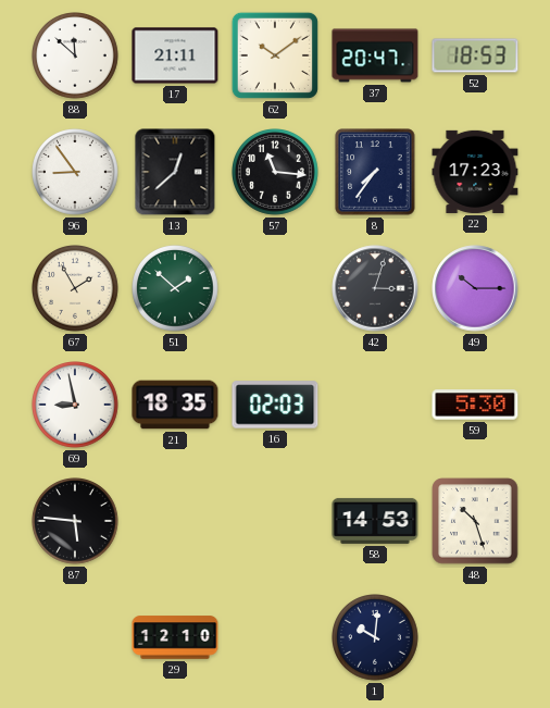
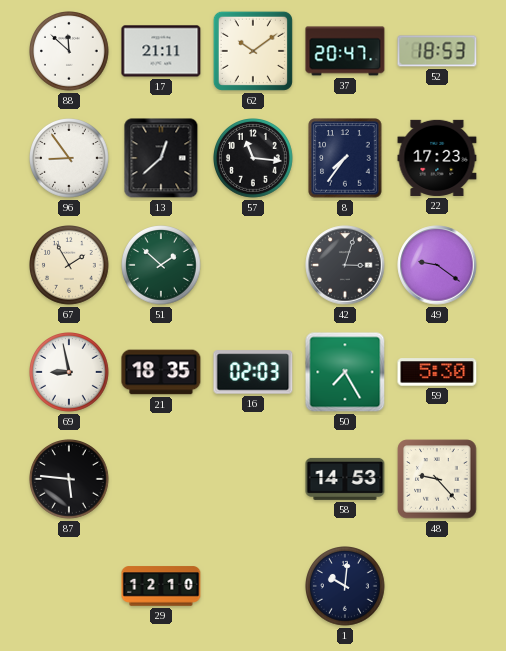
49: 10:15 -> 9:21
50: none -> 7:25
48: 10:27 -> 9:23
